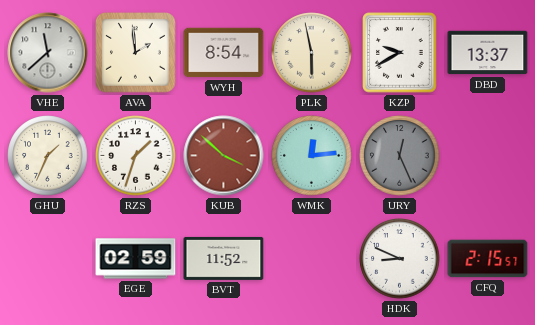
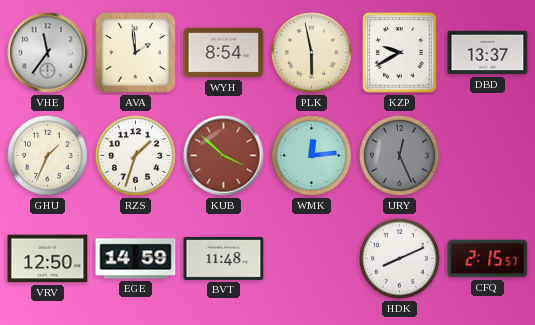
VHE: 11:38 -> 11:36
VRV: none -> 12:50
EGE: 02:59 -> 14:59
BVT: 11:52 -> 11:48
HDK: 8:49 -> 8:11
